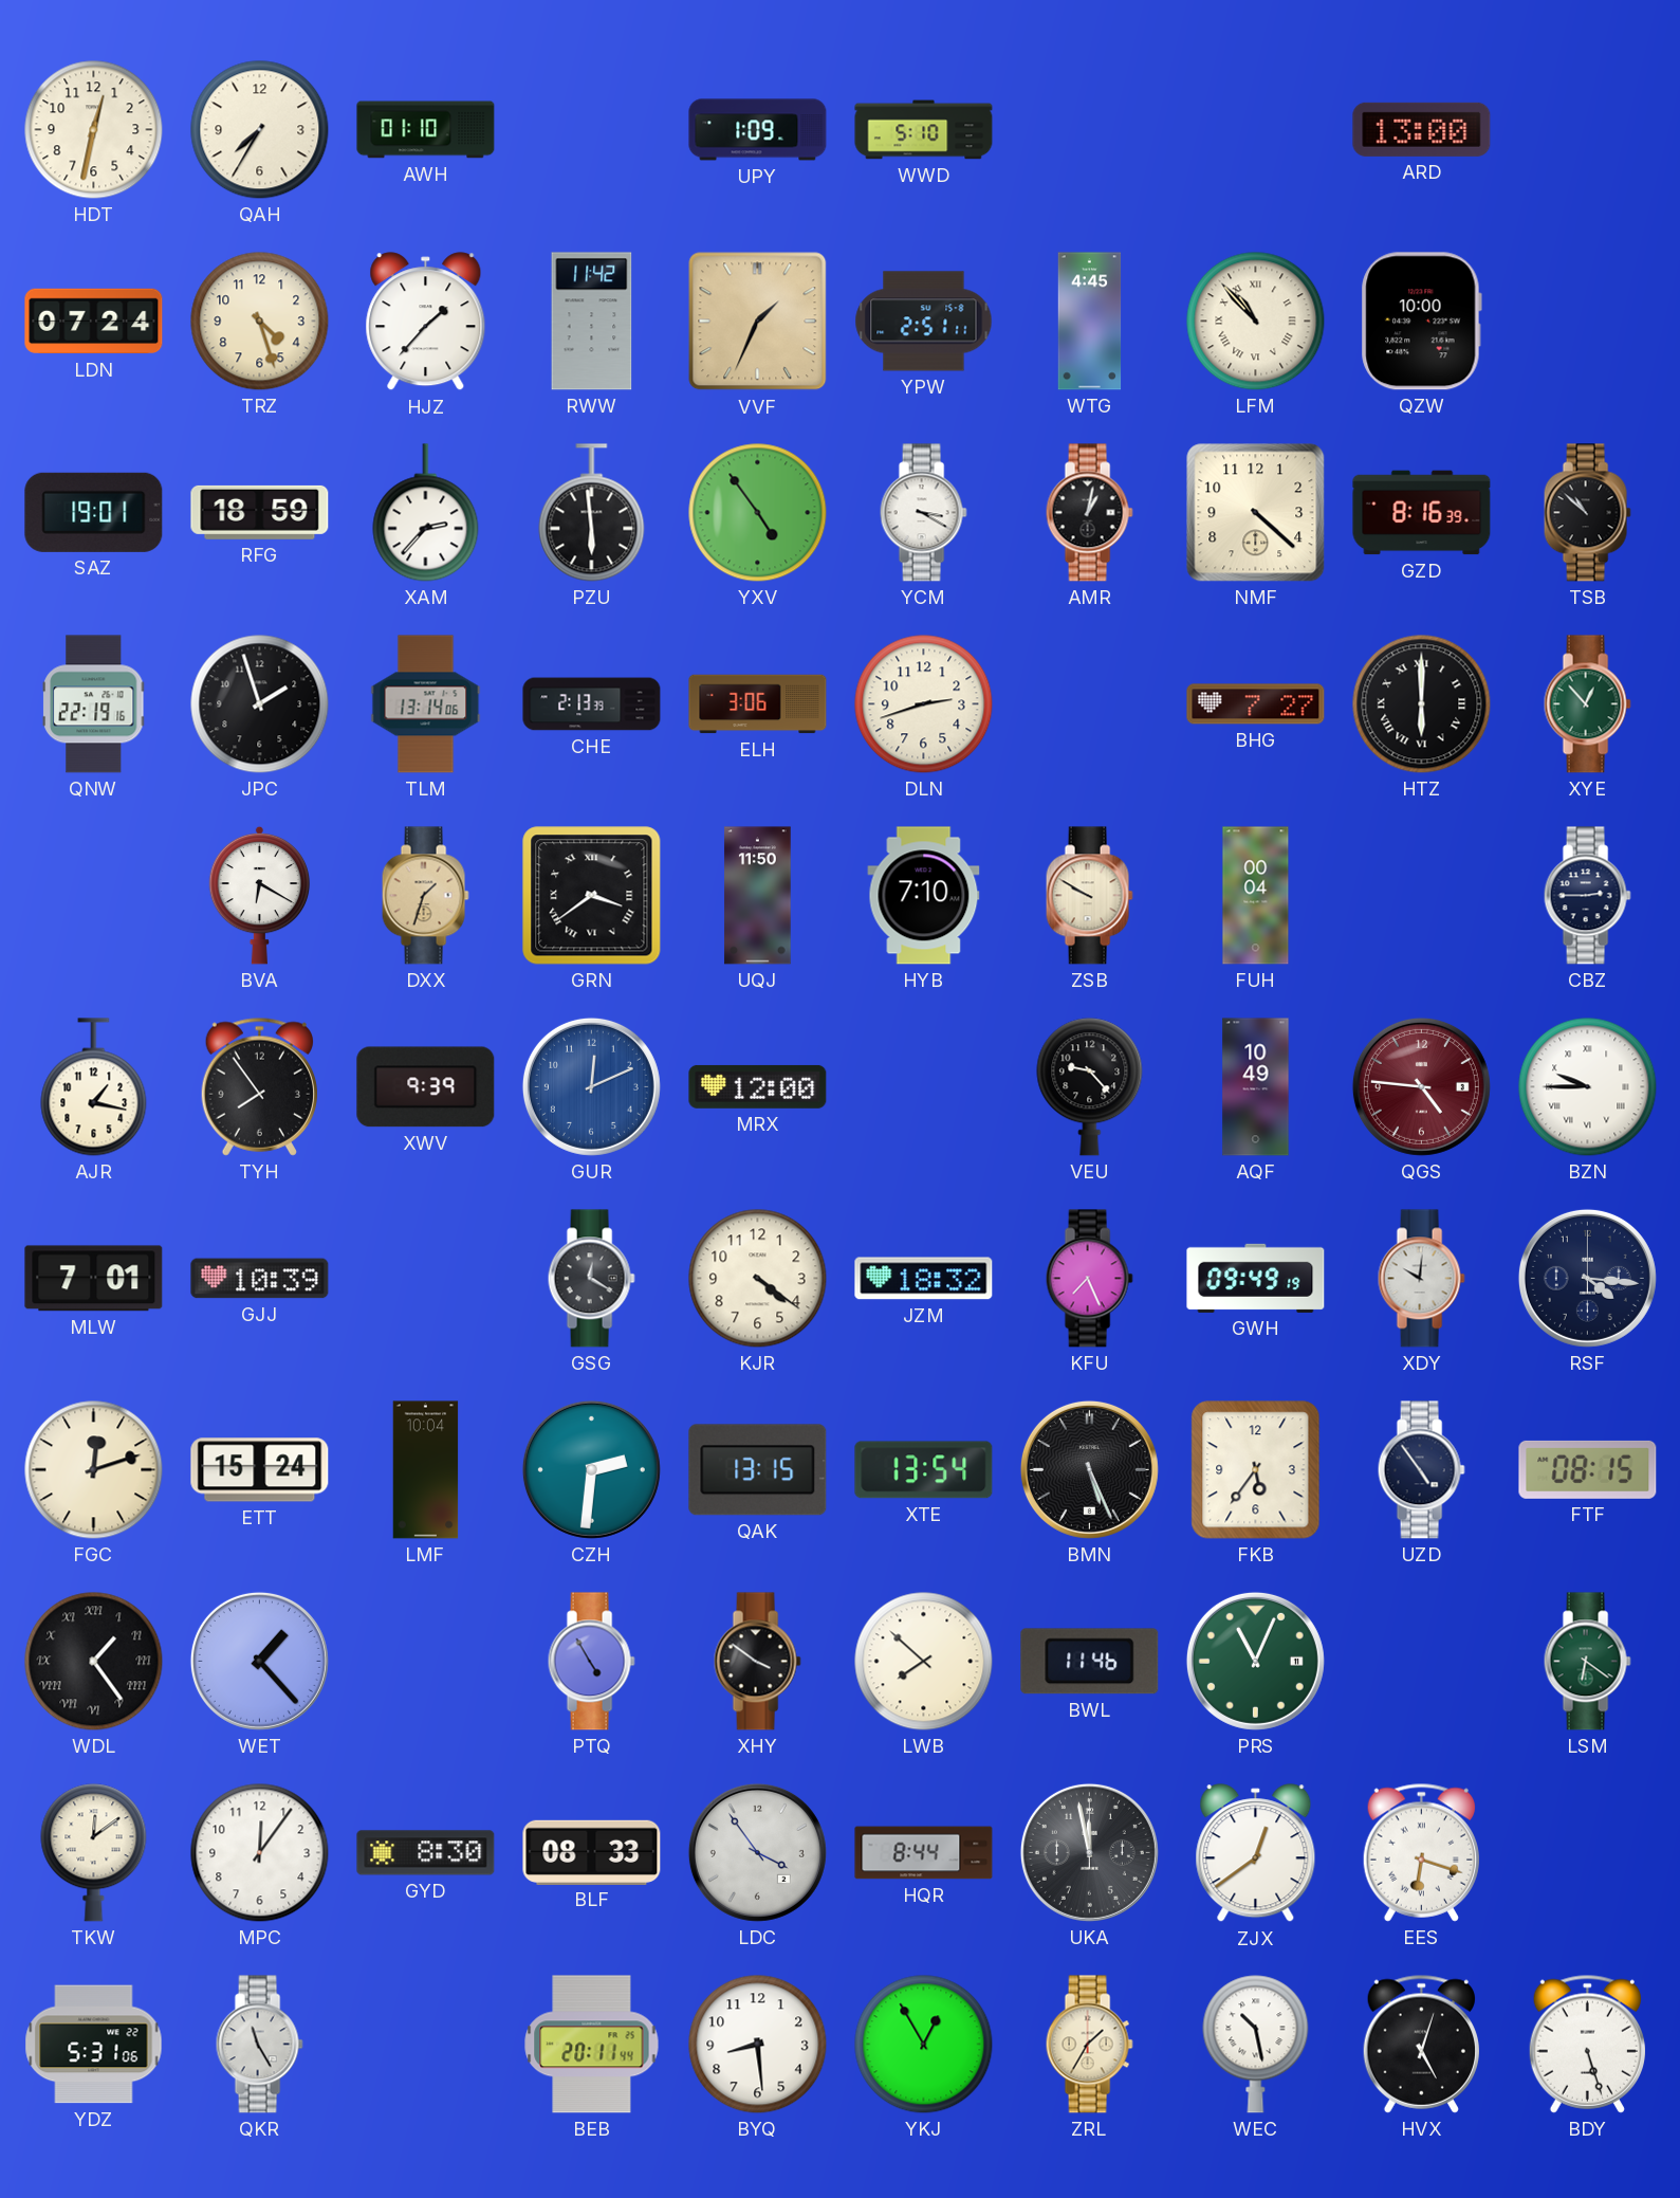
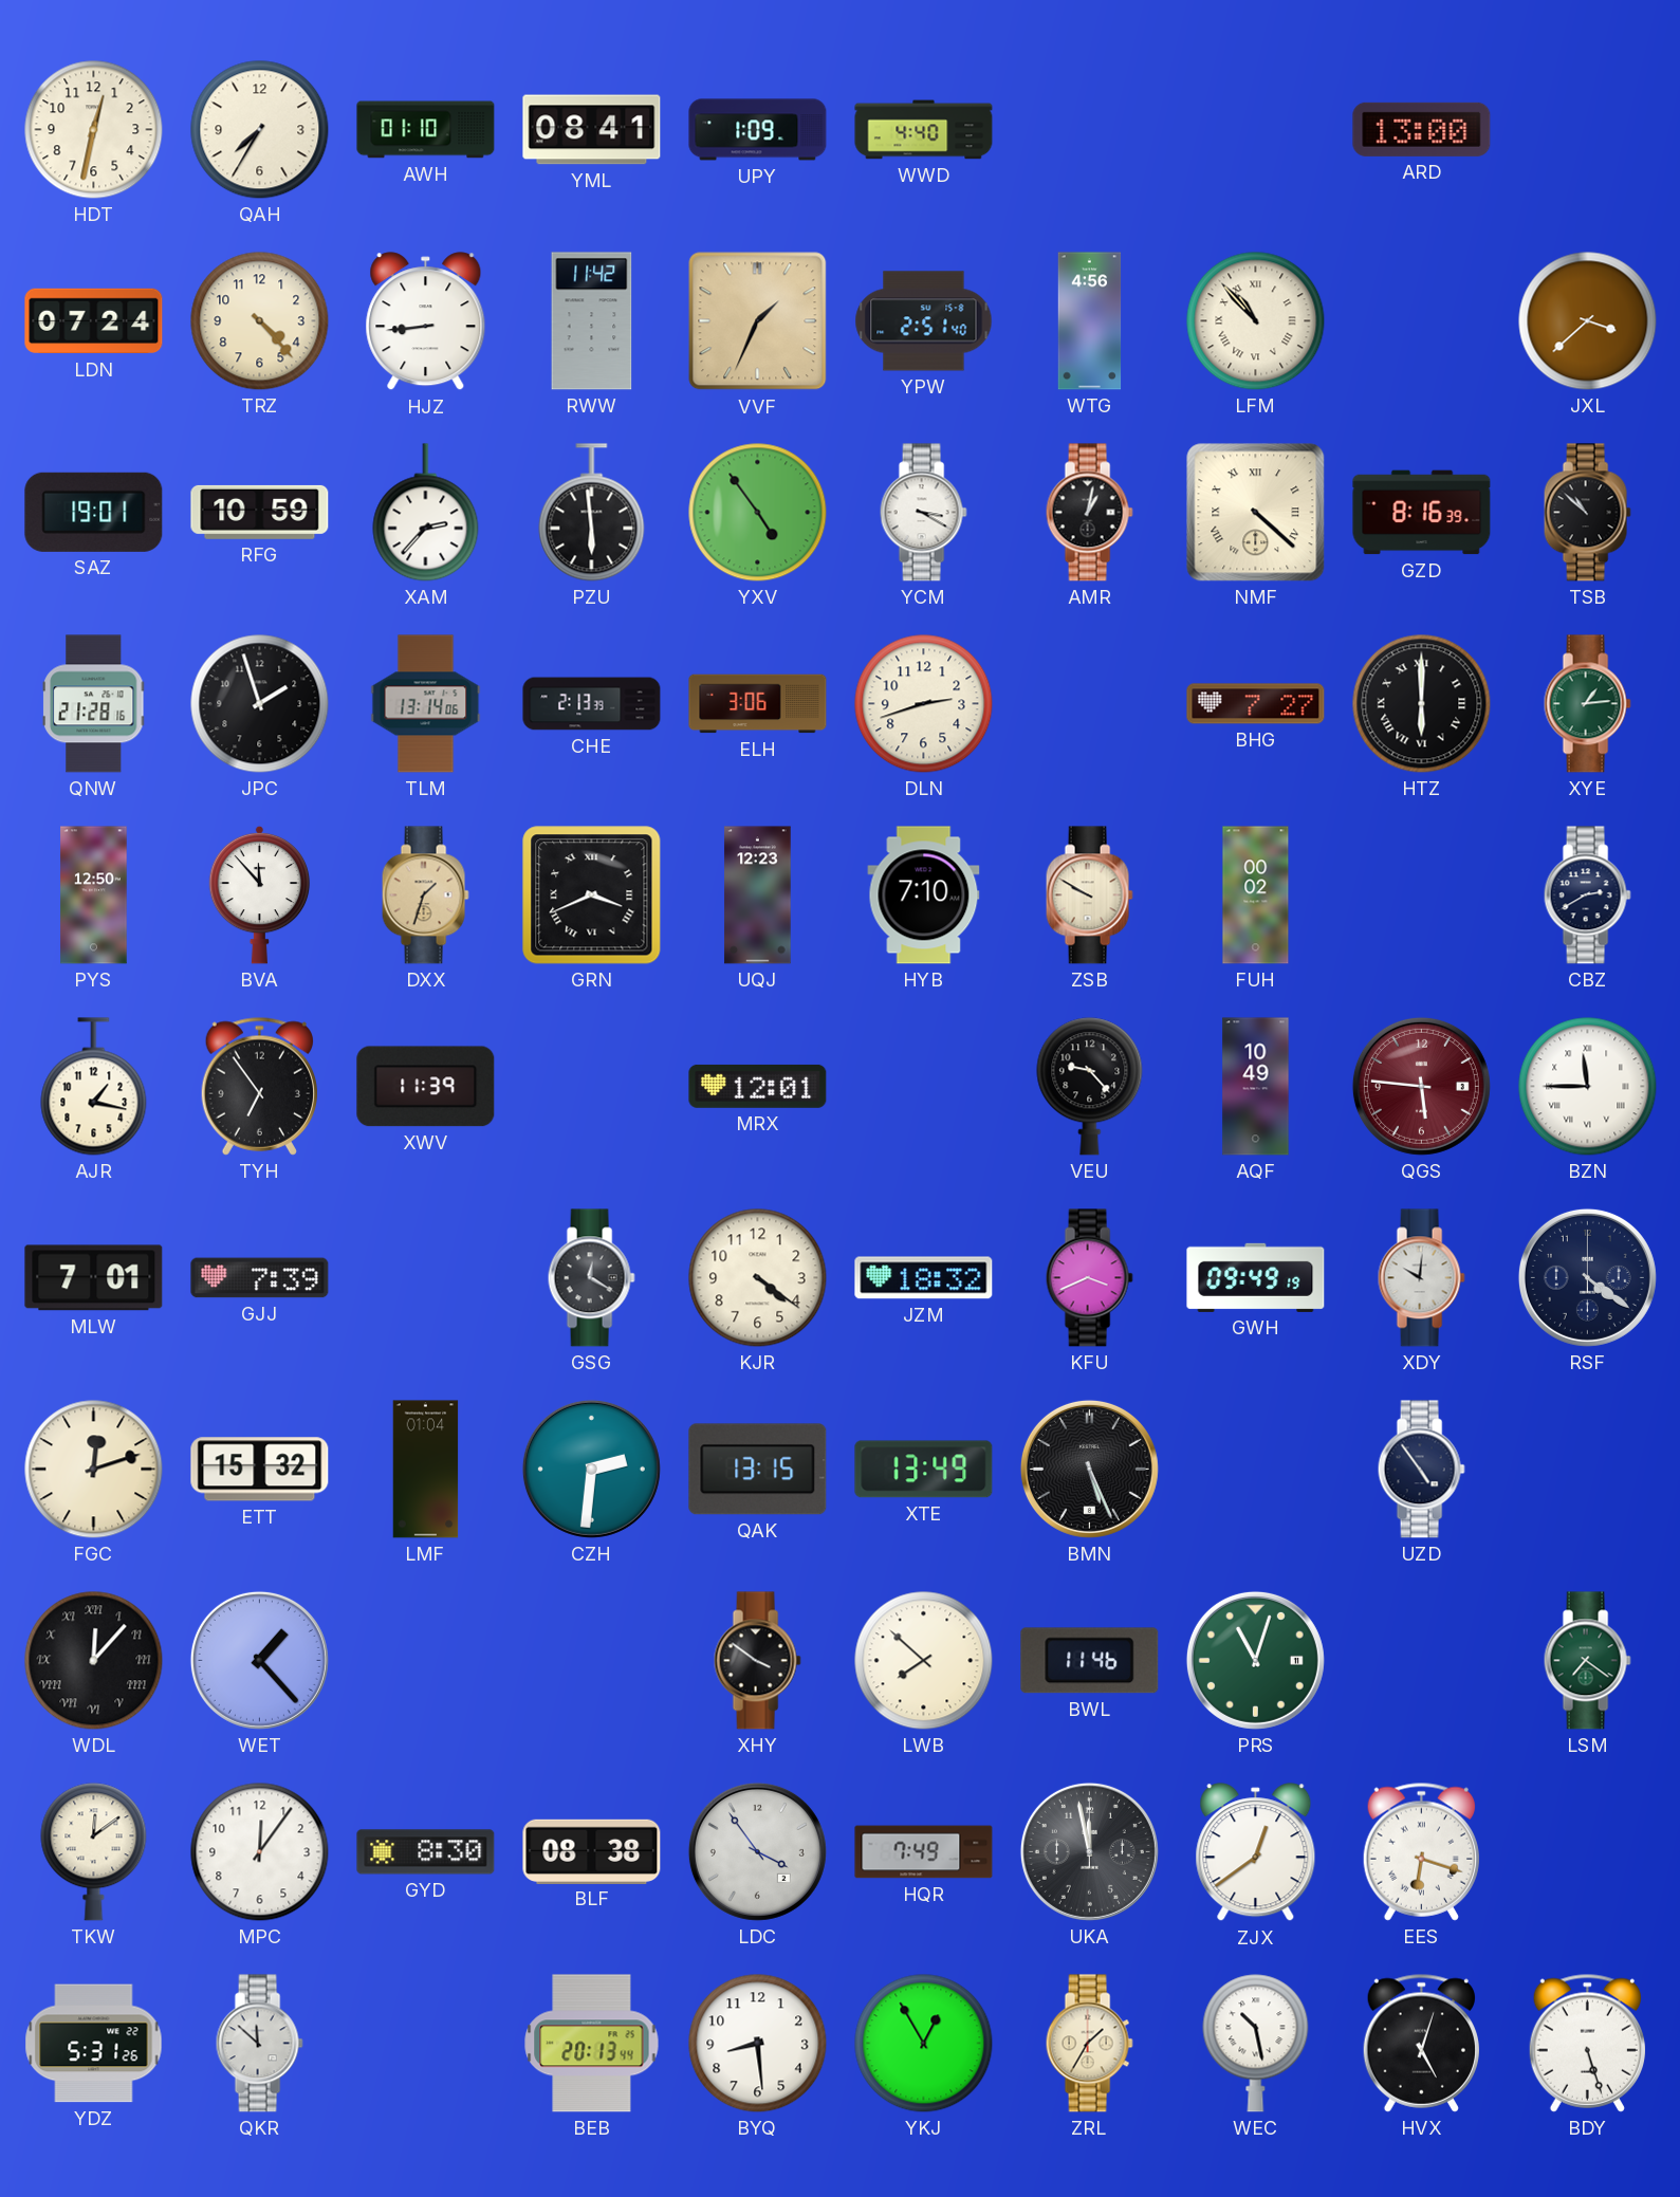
YML: none -> 08:41
WWD: 5:10 -> 4:40
TRZ: 4:27 -> 4:23
HJZ: 1:37 -> 8:44
YPW: 2:51:11 -> 2:51:40
WTG: 4:45 -> 4:56
QZW: 10:00 -> none
JXL: none -> 3:38
RFG: 18:59 -> 10:59
NMF numerals: Arabic -> Roman
QNW: 22:19 -> 21:28
XYE: 12:53 -> 1:14
PYS: none -> 12:50
BVA: 6:20 -> 11:53
GRN: 3:39 -> 3:41
UQJ: 11:50 -> 12:23
FUH: 00:04 -> 00:02
CBZ: 2:45 -> 2:40
TYH: 7:54 -> 6:54
XWV: 9:39 -> 11:39
GUR: 12:11 -> none
MRX: 12:00 -> 12:01
QGS: 4:46 -> 5:46
BZN: 9:45 -> 11:45
GJJ: 10:39 -> 7:39
KFU: 7:26 -> 3:41
RSF: 4:16 -> 4:21
ETT: 15:24 -> 15:32
LMF: 10:04 -> 01:04
XTE: 13:54 -> 13:49
FKB: 5:36 -> none
FTF: 08:15 -> none
WDL: 1:24 -> 12:07
PTQ: 4:55 -> none
PRS: 11:04 -> 11:03
LSM: 6:21 -> 7:21
BLF: 08:33 -> 08:38
HQR: 8:44 -> 7:49
YDZ: 5:31:06 -> 5:31:26
QKR: 11:25 -> 11:52
BEB: 20:11 -> 20:13
